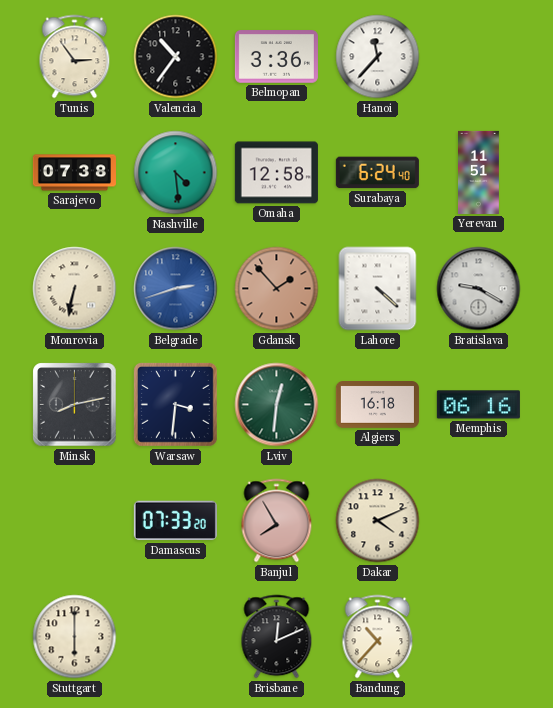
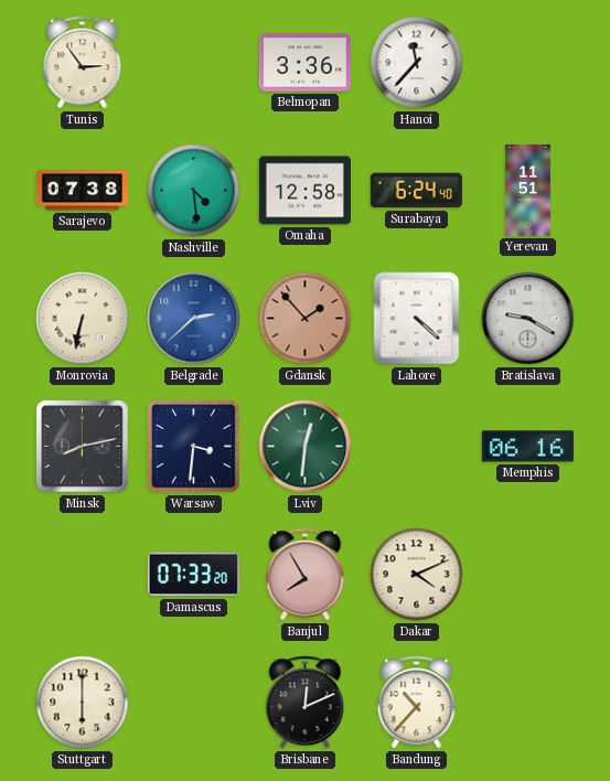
Valencia: 10:36 -> none
Belgrade: 2:42 -> 2:38
Algiers: 16:18 -> none
